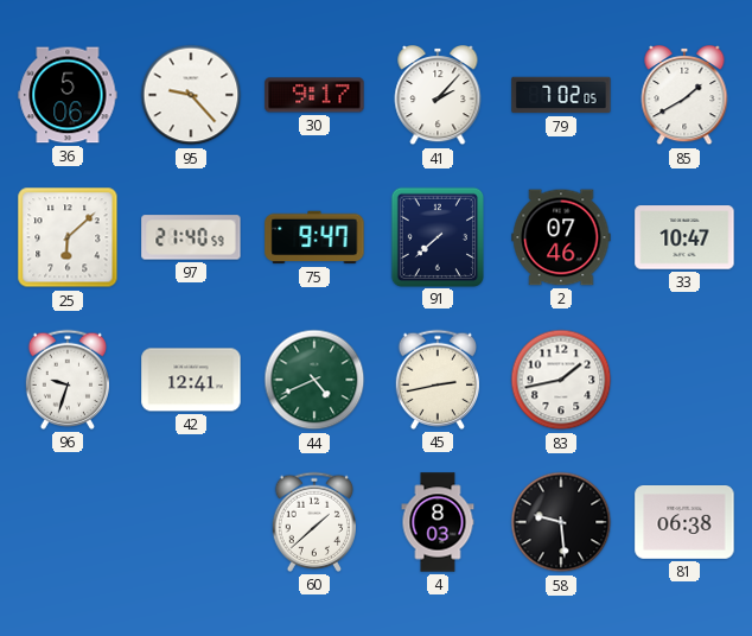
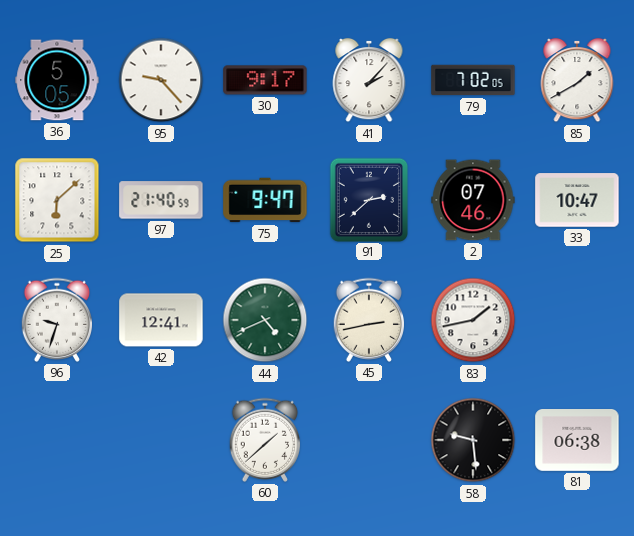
36: 5:06 -> 5:05
91: 7:38 -> 2:38
4: 8:03 -> none
